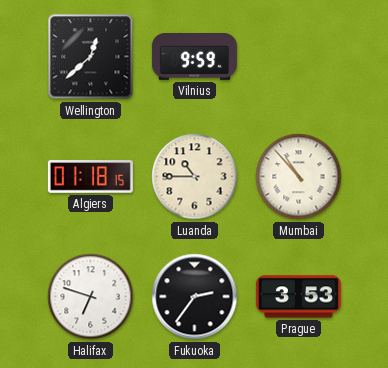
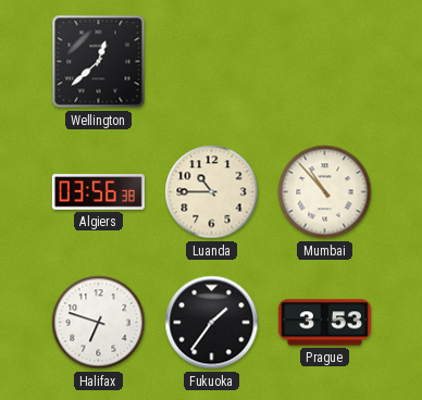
Vilnius: 9:59 -> none
Algiers: 01:18 -> 03:56
Fukuoka: 2:36 -> 1:36
